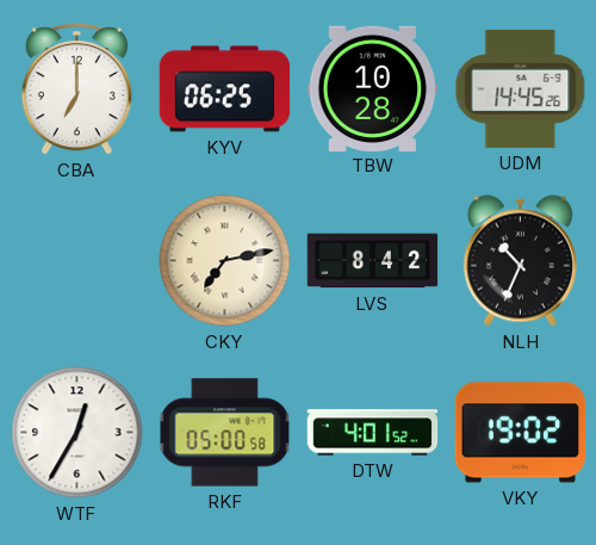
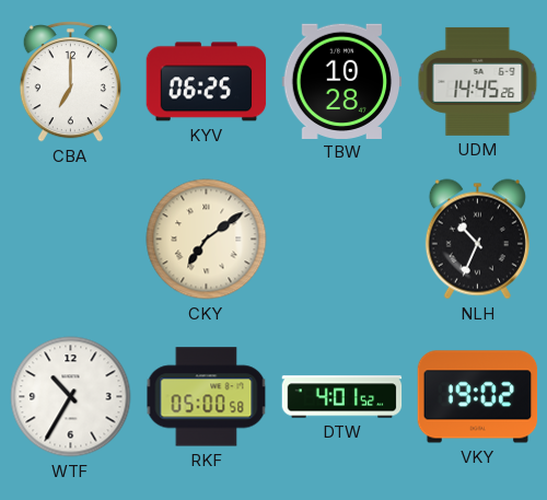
CKY: 7:13 -> 7:09
LVS: 8:42 -> none
WTF: 12:35 -> 10:35
